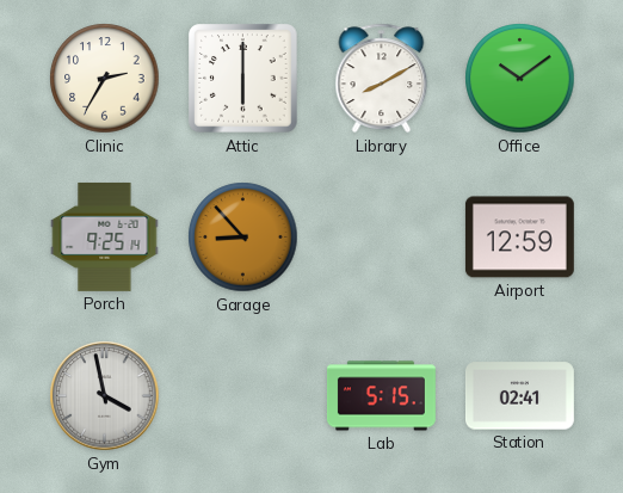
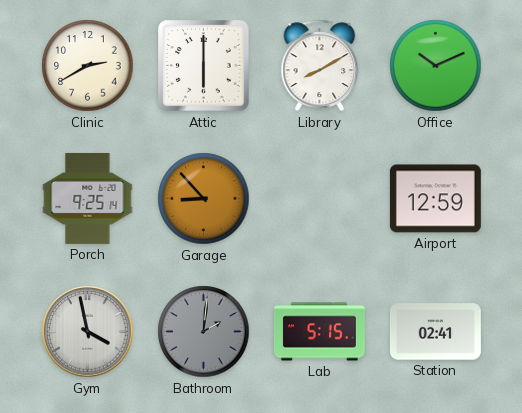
Clinic: 2:35 -> 2:40
Office: 10:09 -> 10:11
Bathroom: none -> 2:01
